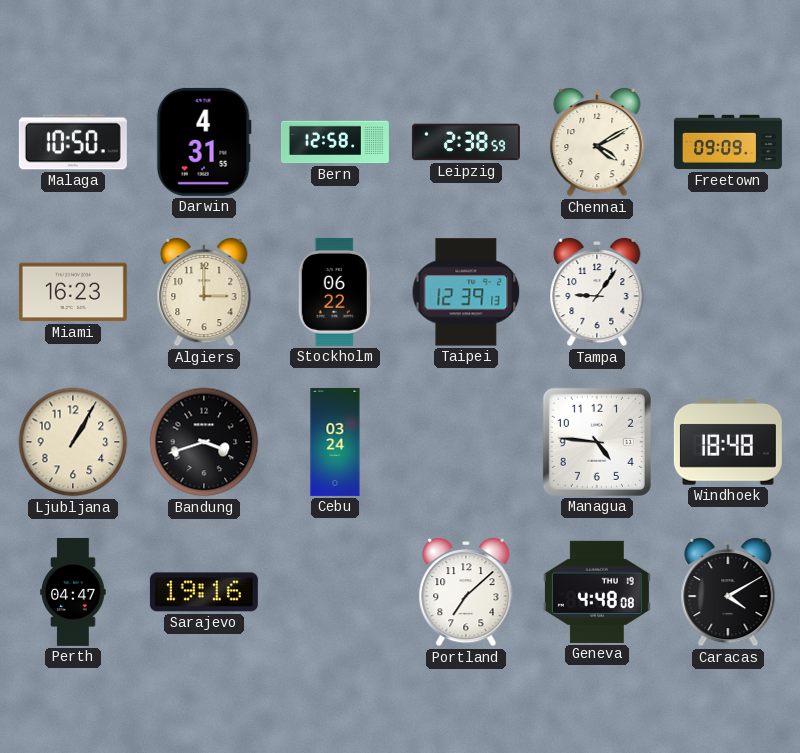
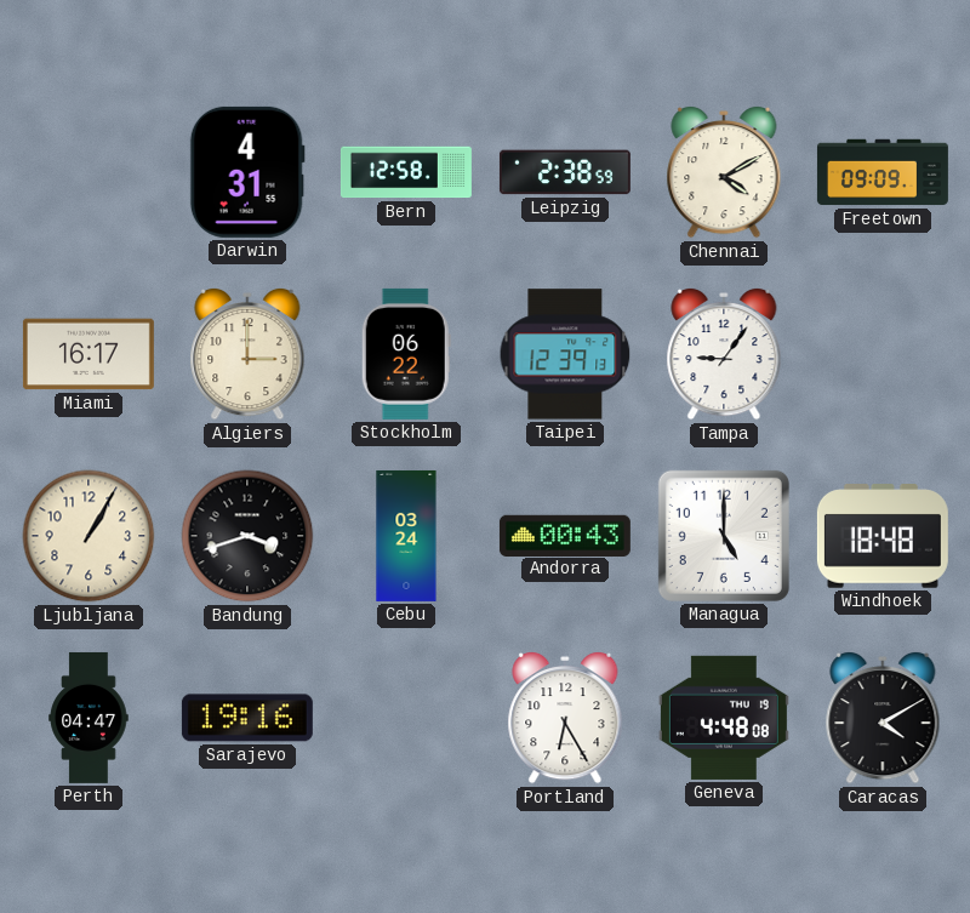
Malaga: 10:50 -> none
Miami: 16:23 -> 16:17
Andorra: none -> 00:43
Managua: 4:46 -> 5:00
Portland: 7:08 -> 6:25
